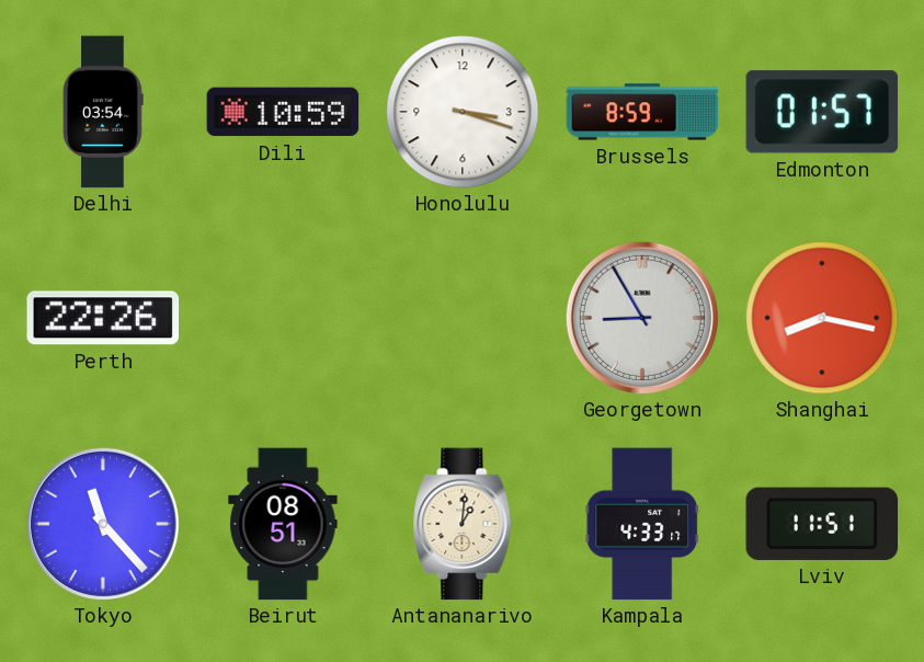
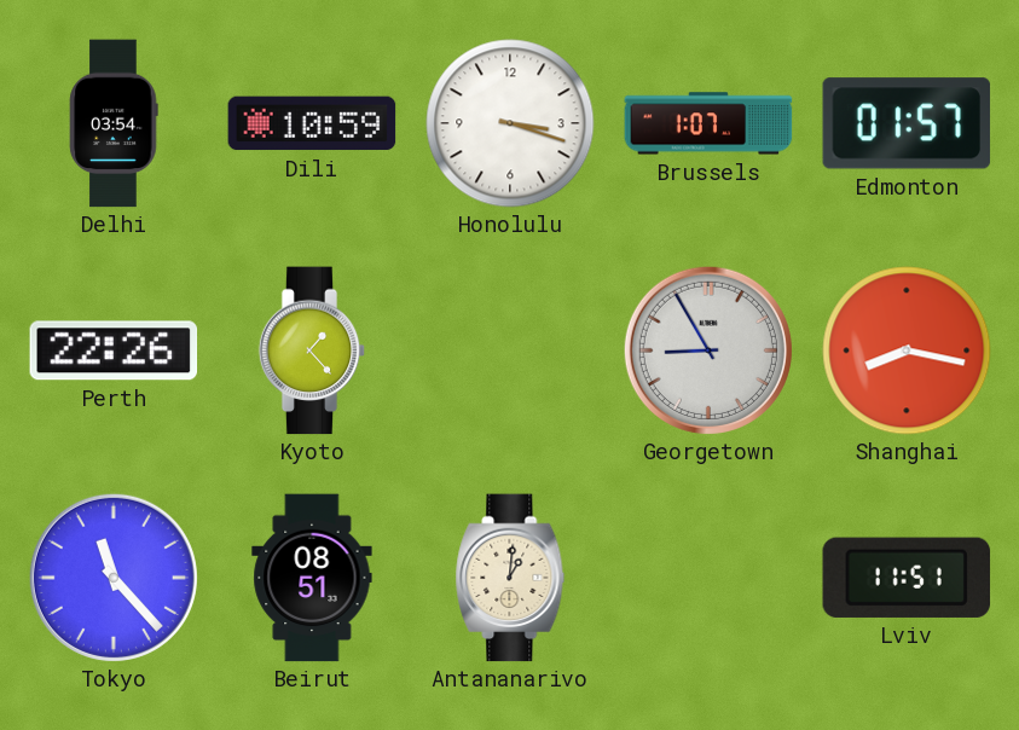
Brussels: 8:59 -> 1:07
Kyoto: none -> 1:23
Kampala: 4:33 -> none
